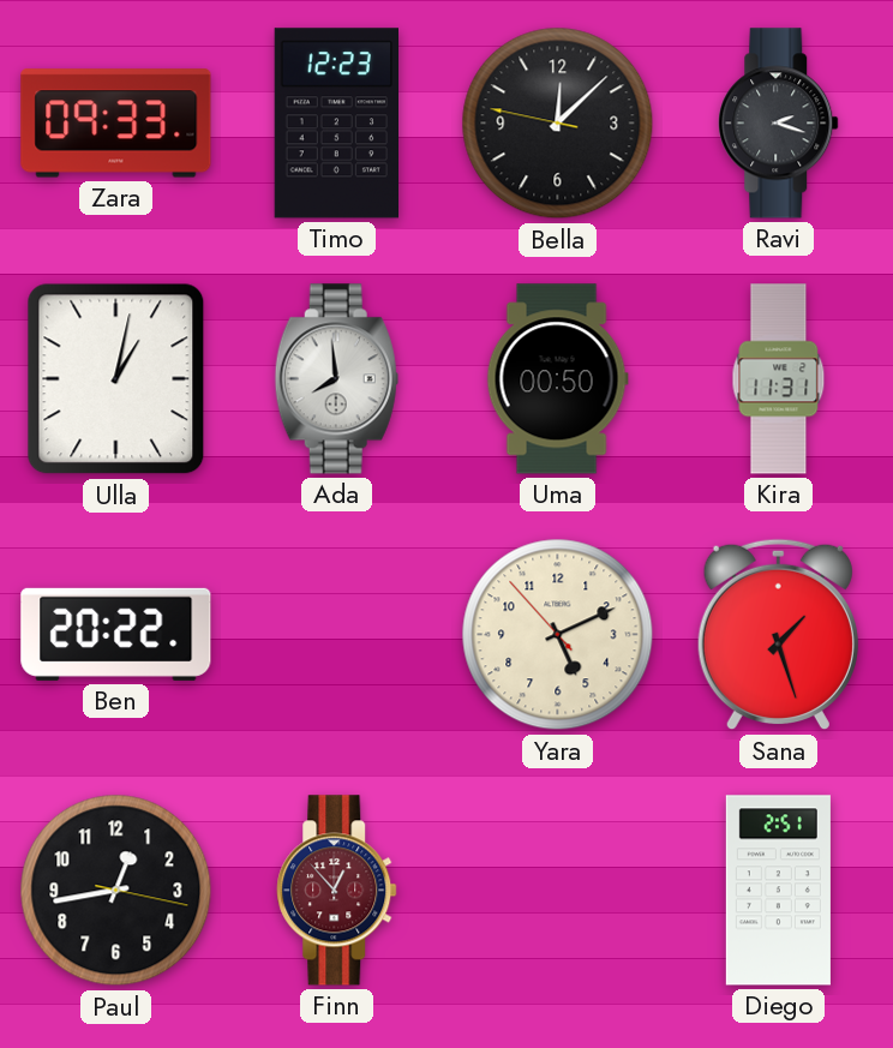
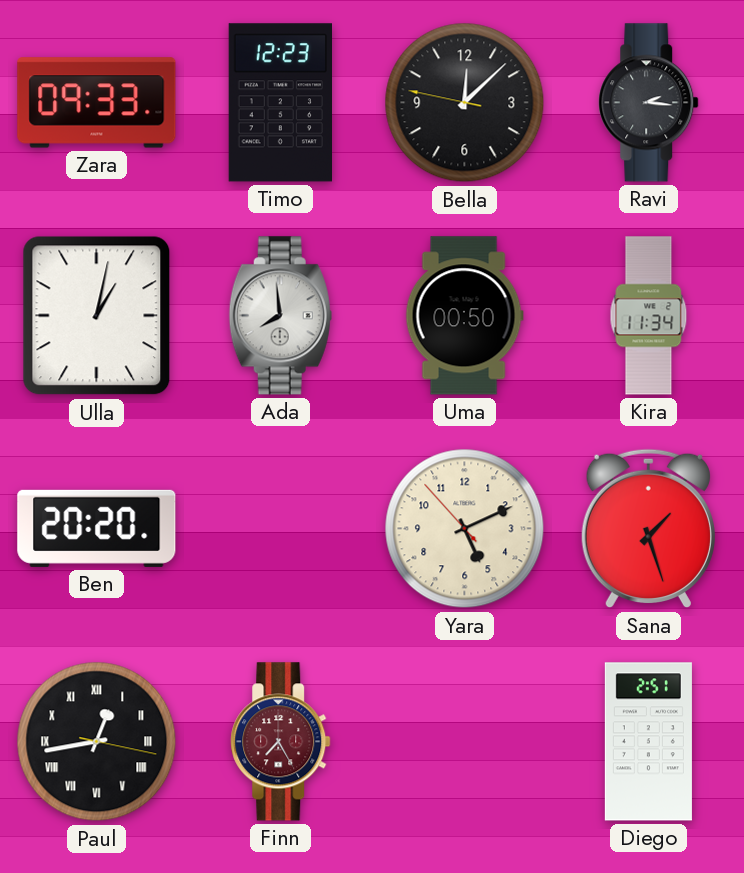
Ravi: 2:18 -> 2:16
Kira: 11:31 -> 11:34
Ben: 20:22 -> 20:20
Paul numerals: Arabic -> Roman
Finn: 12:53 -> 7:25
